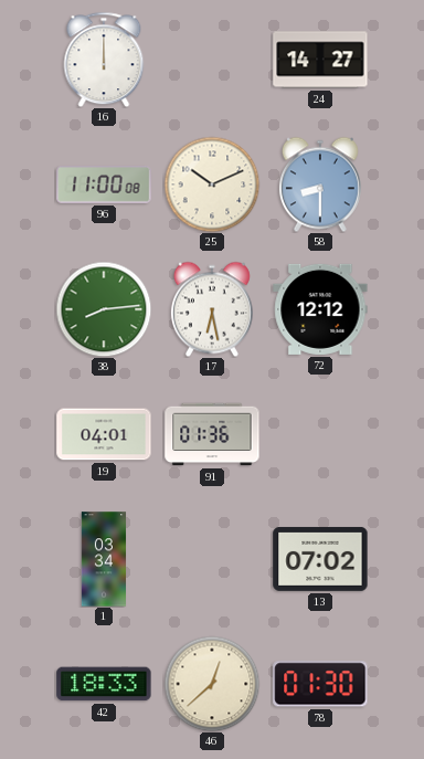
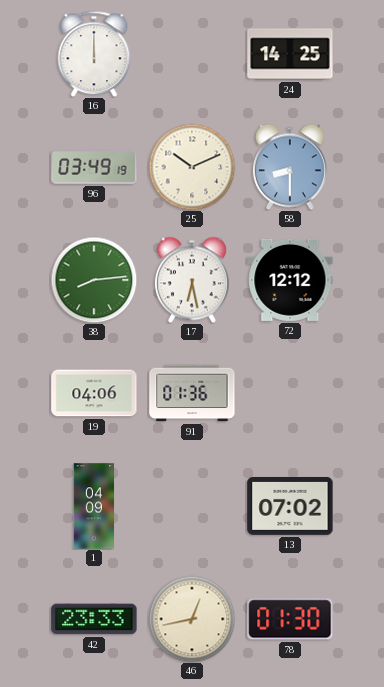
24: 14:27 -> 14:25
96: 11:00 -> 03:49
19: 04:01 -> 04:06
1: 03:34 -> 04:09
42: 18:33 -> 23:33
46: 12:38 -> 12:43
